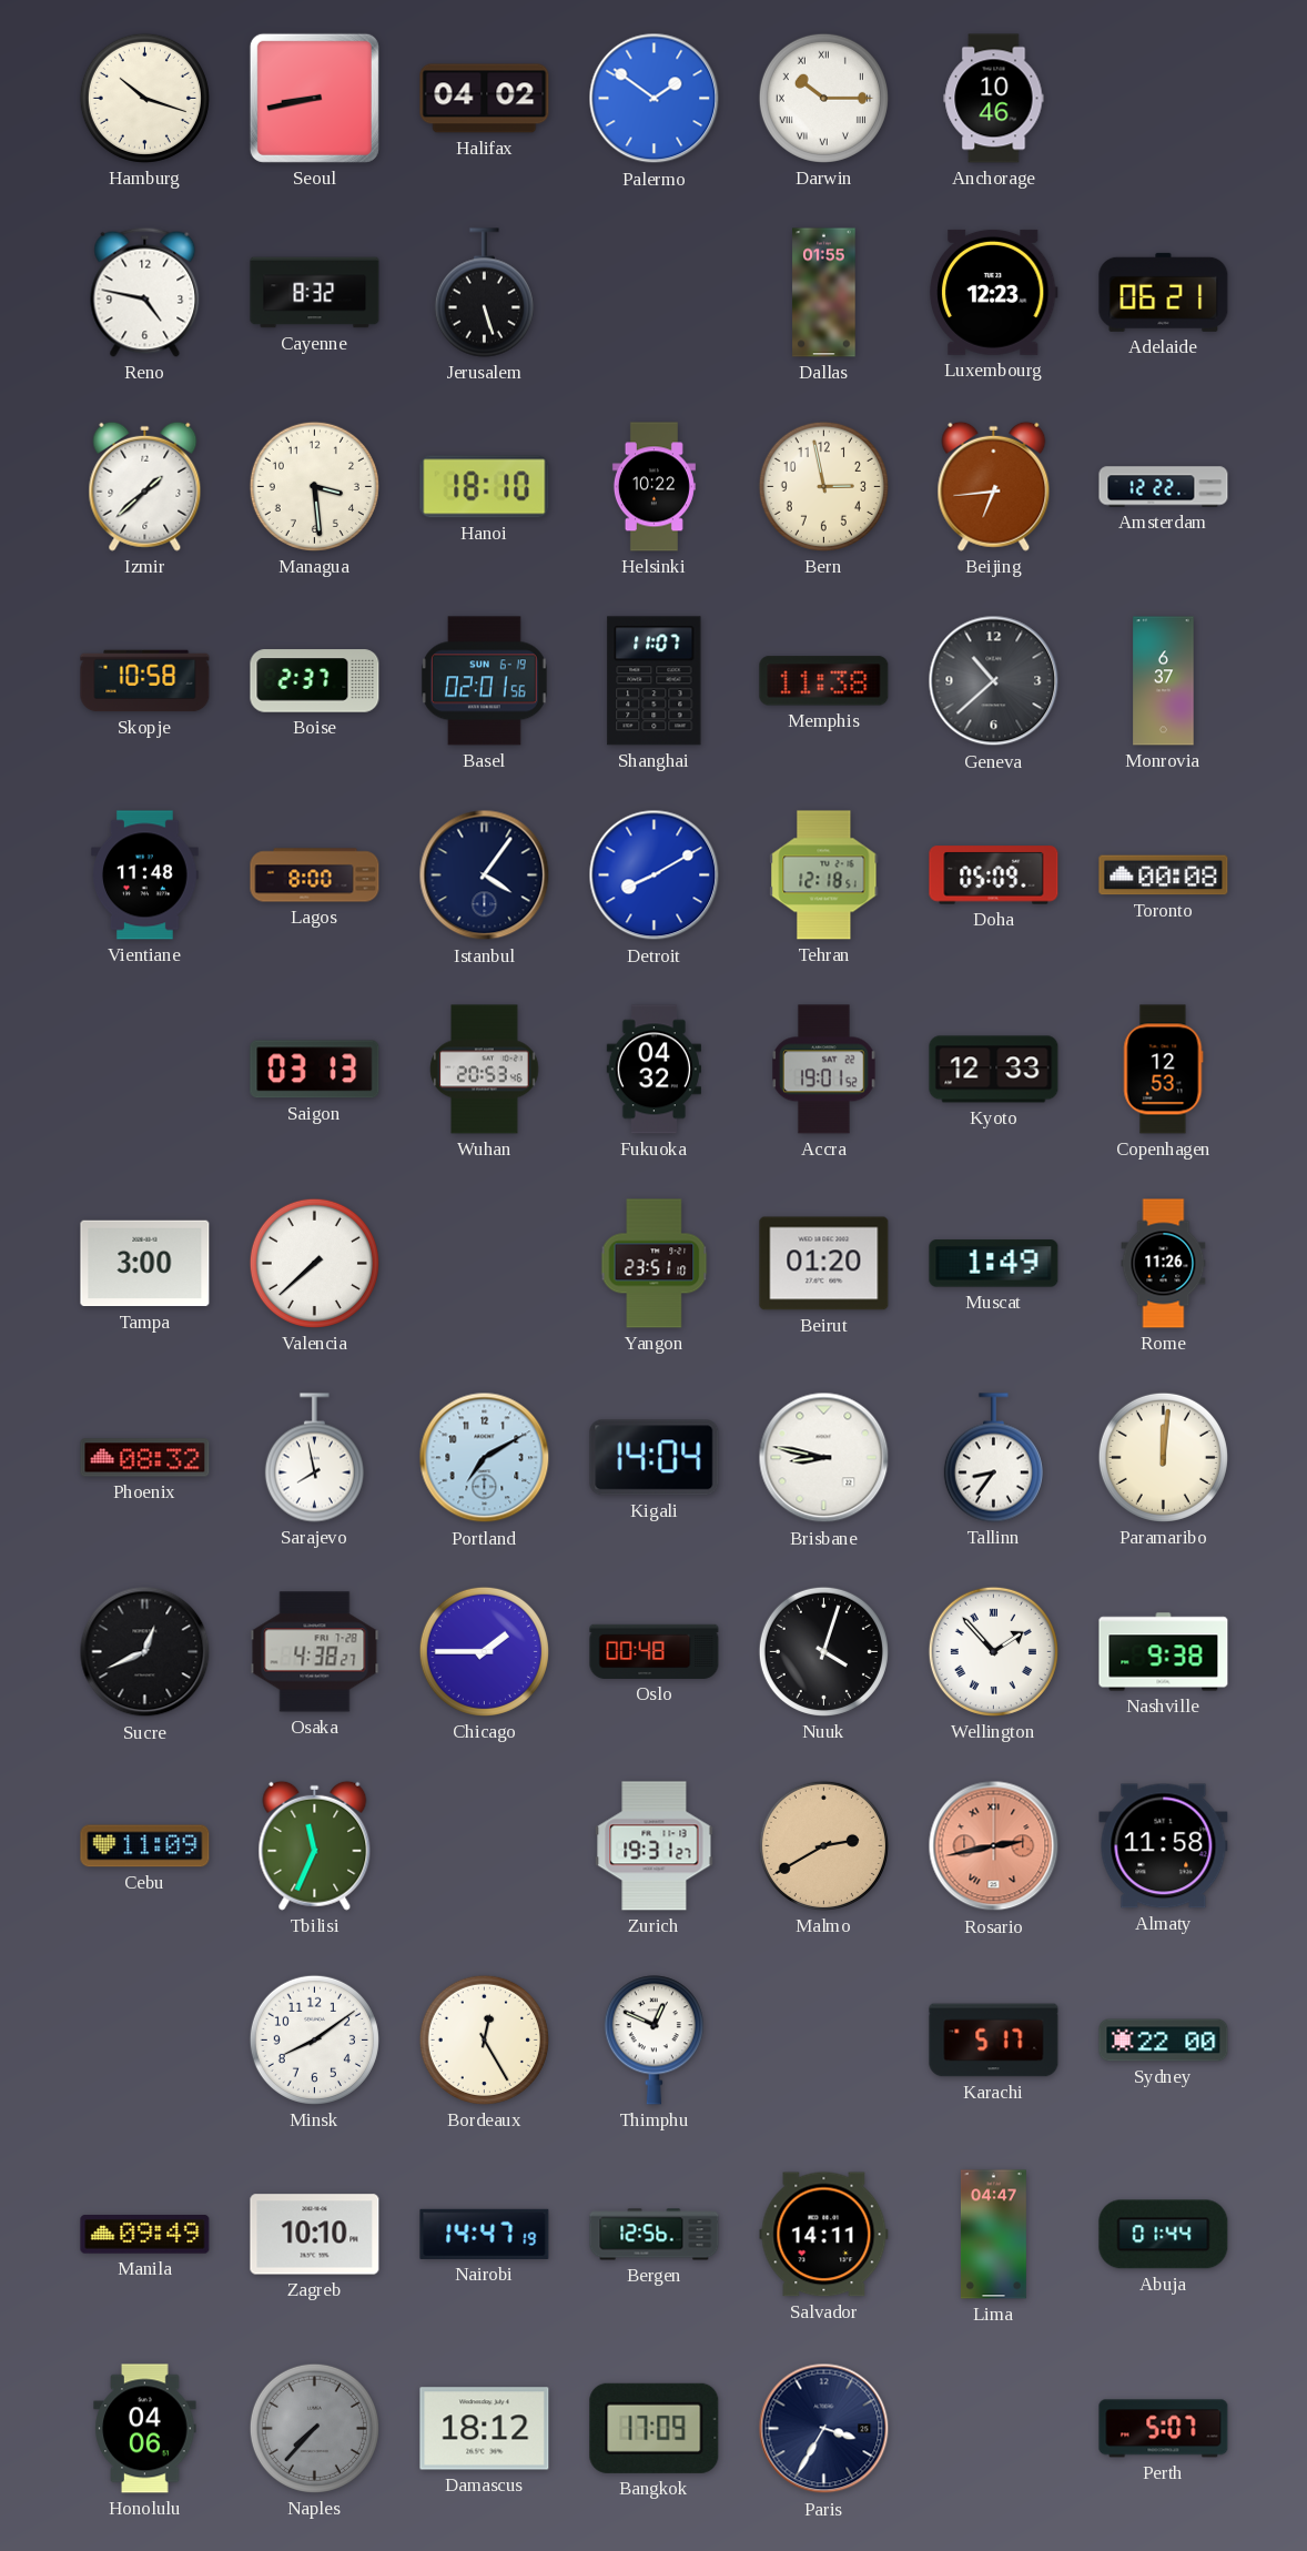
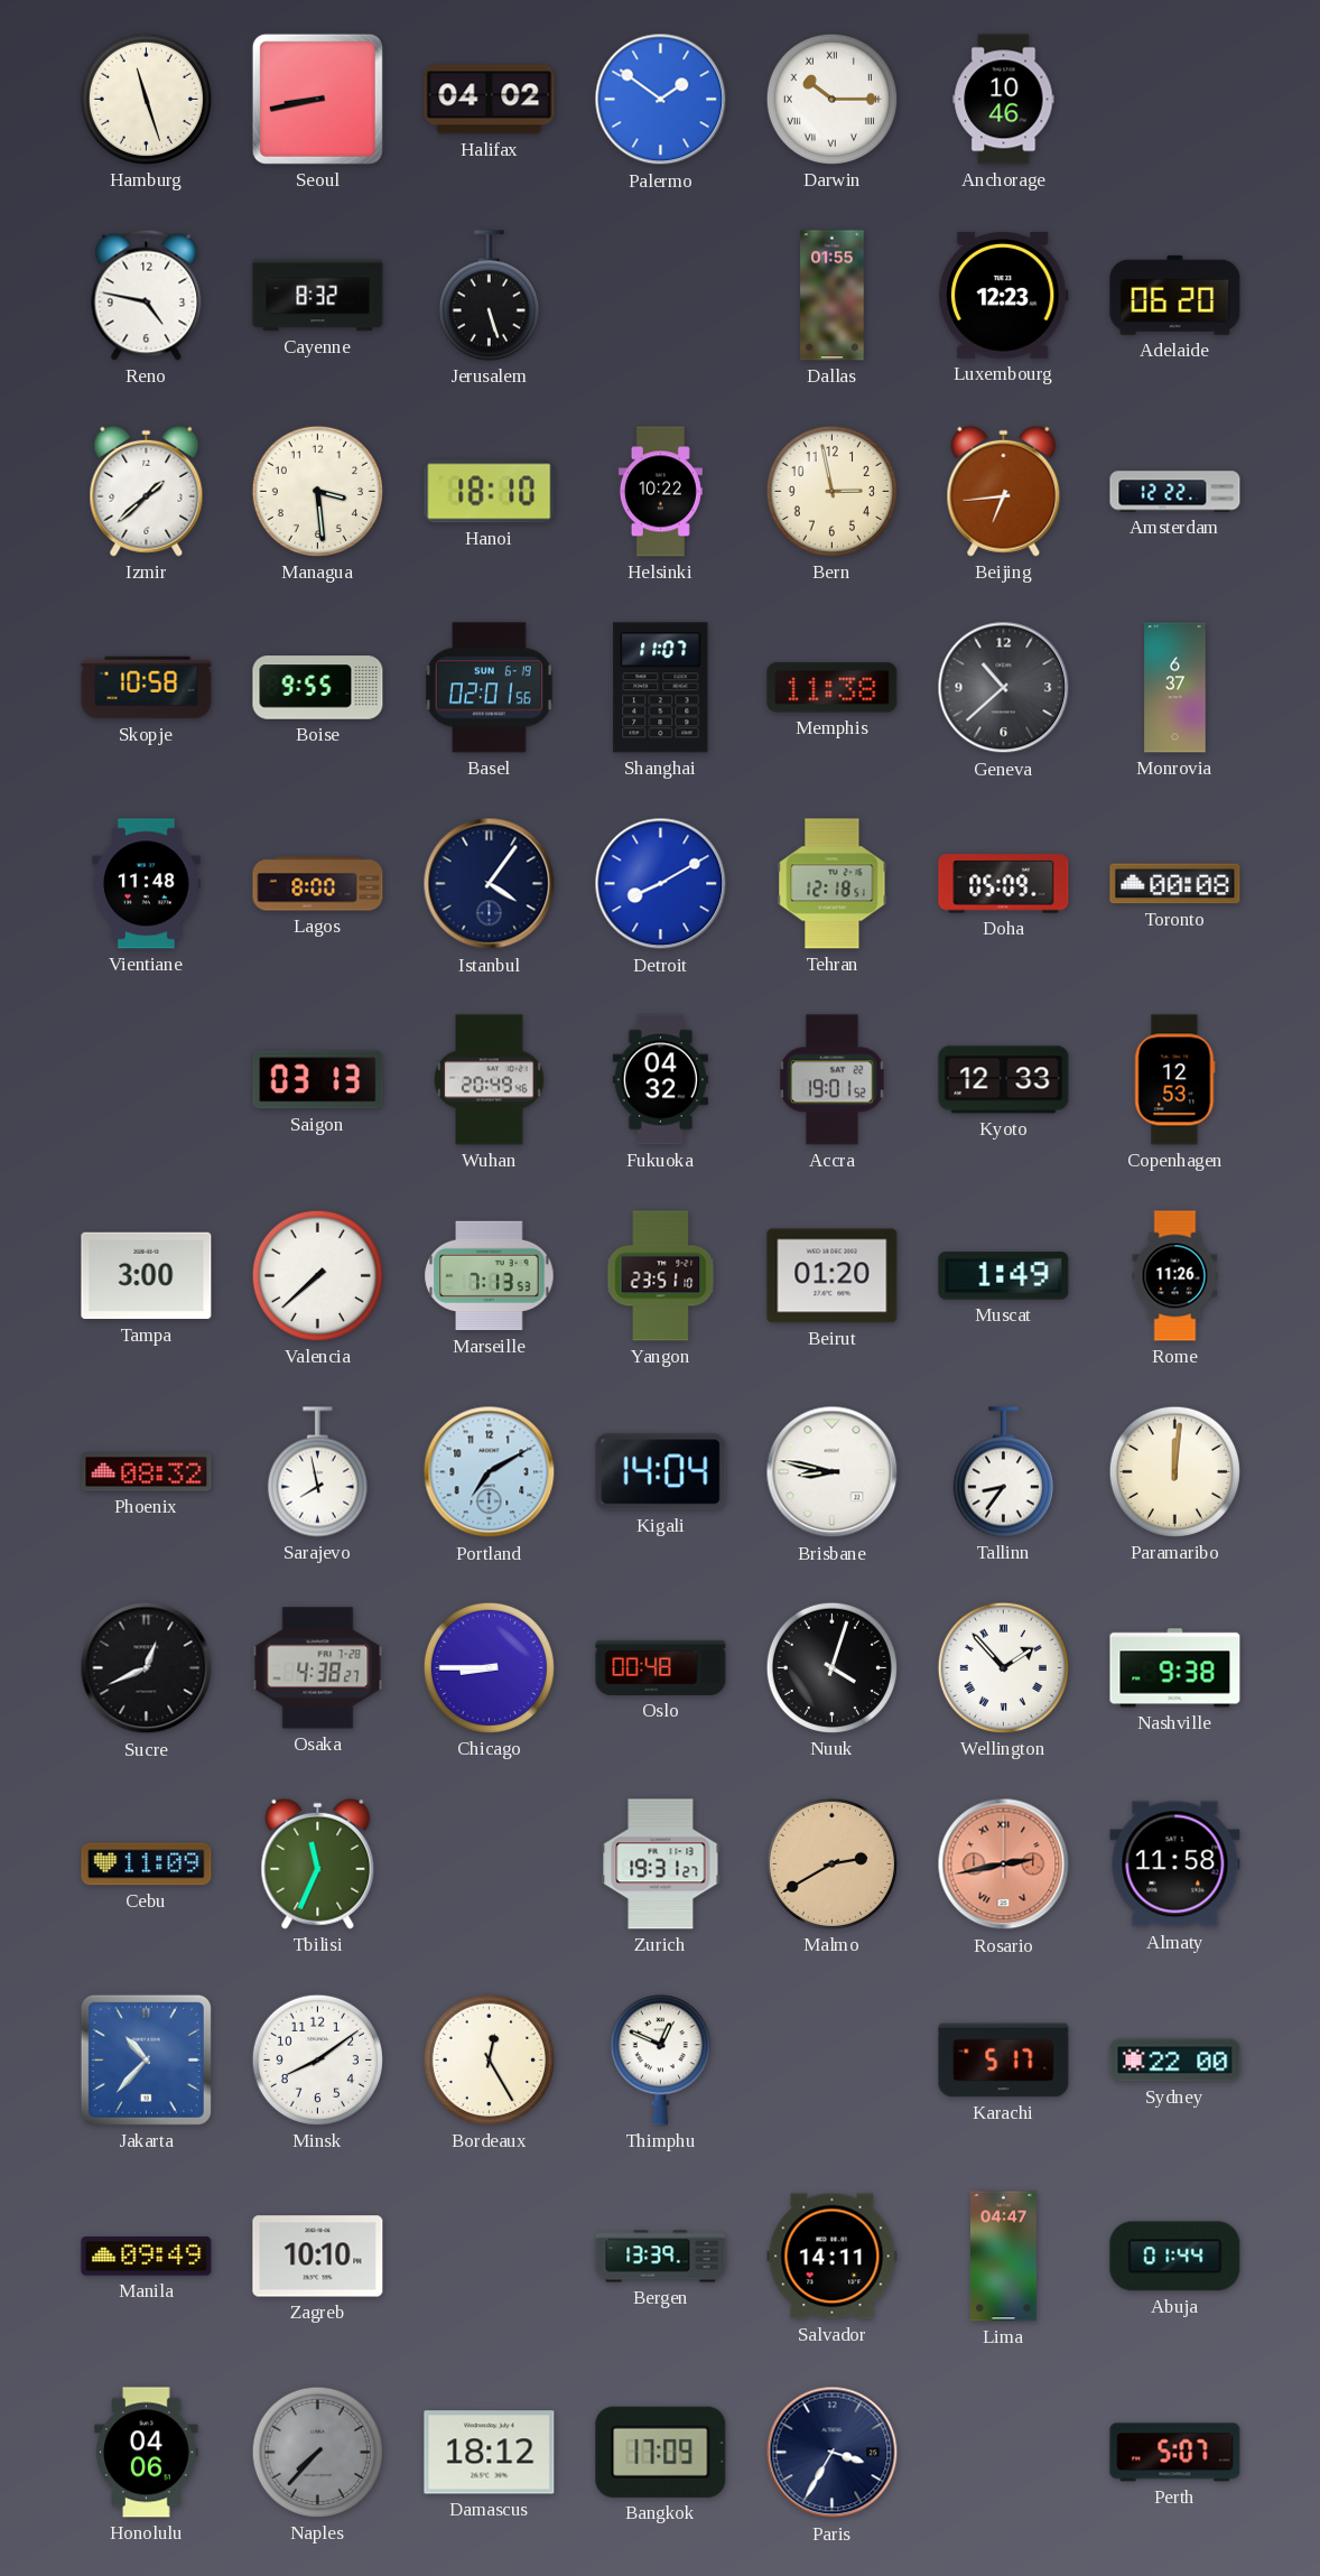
Hamburg: 10:18 -> 11:27
Adelaide: 06:21 -> 06:20
Boise: 2:37 -> 9:55
Wuhan: 20:53 -> 20:49
Marseille: none -> 7:13
Chicago: 1:45 -> 8:45
Jakarta: none -> 10:37
Nairobi: 14:47 -> none
Bergen: 12:56 -> 13:39
